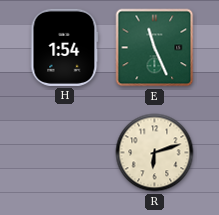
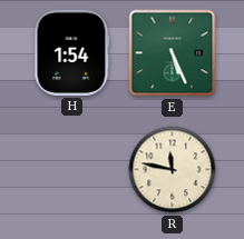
E: 11:26 -> 5:26
R: 6:12 -> 11:47
